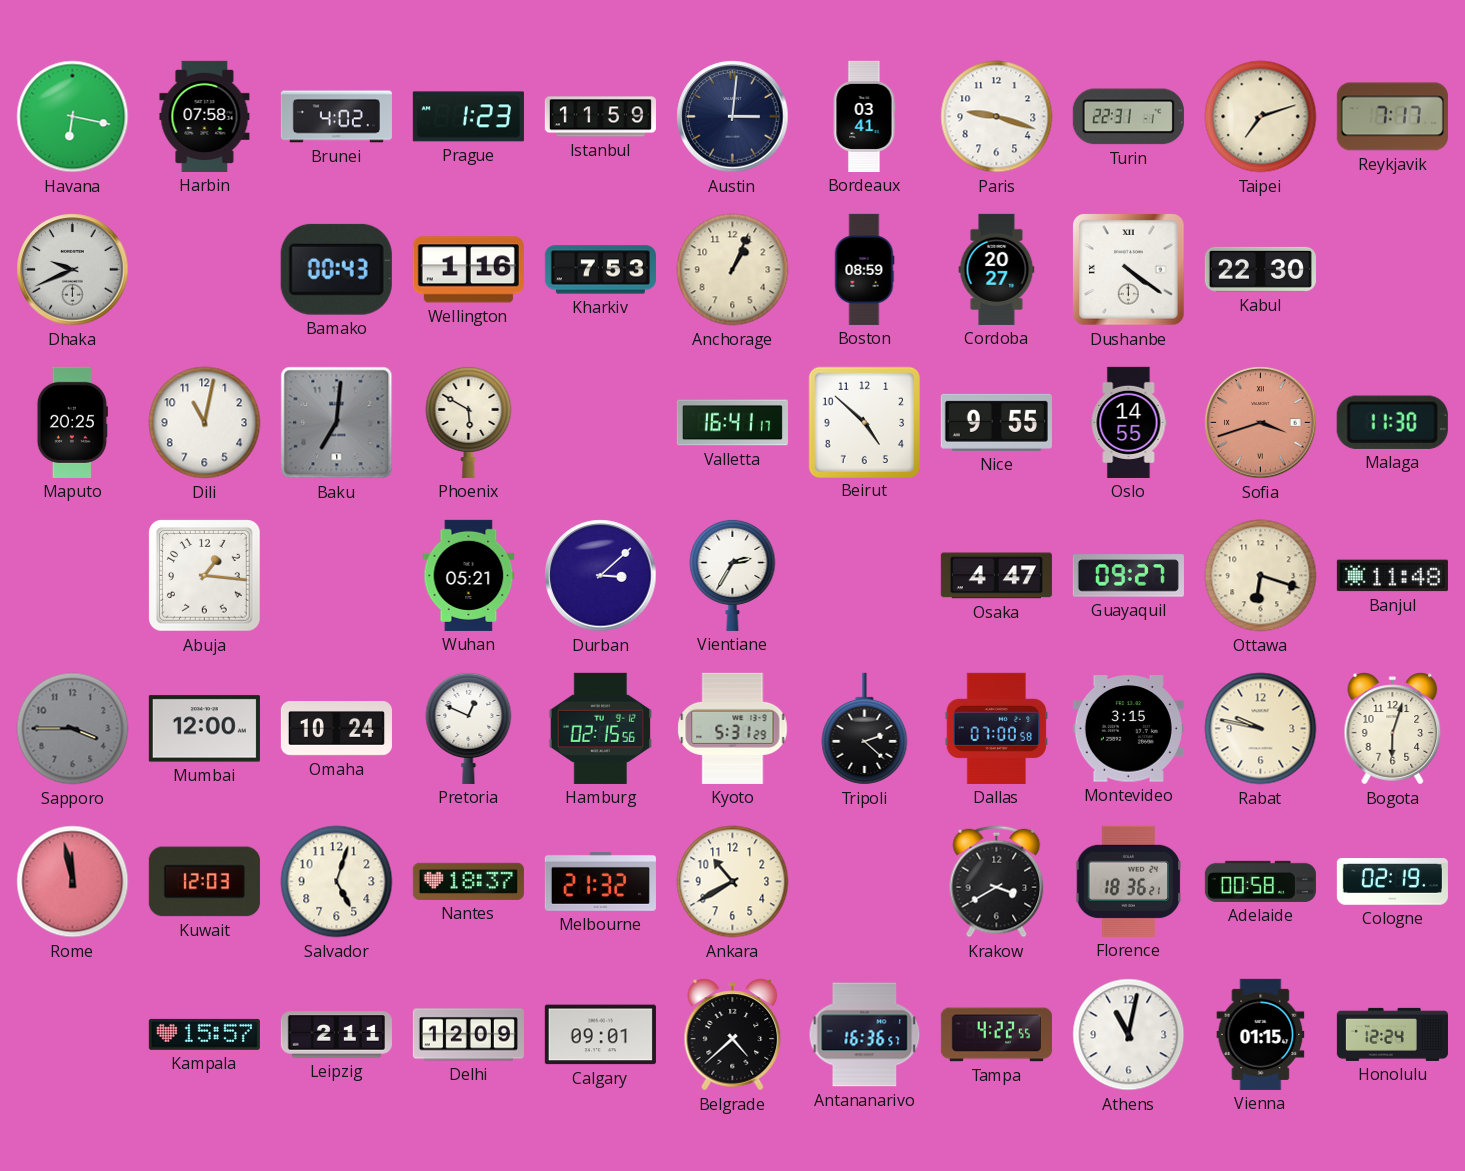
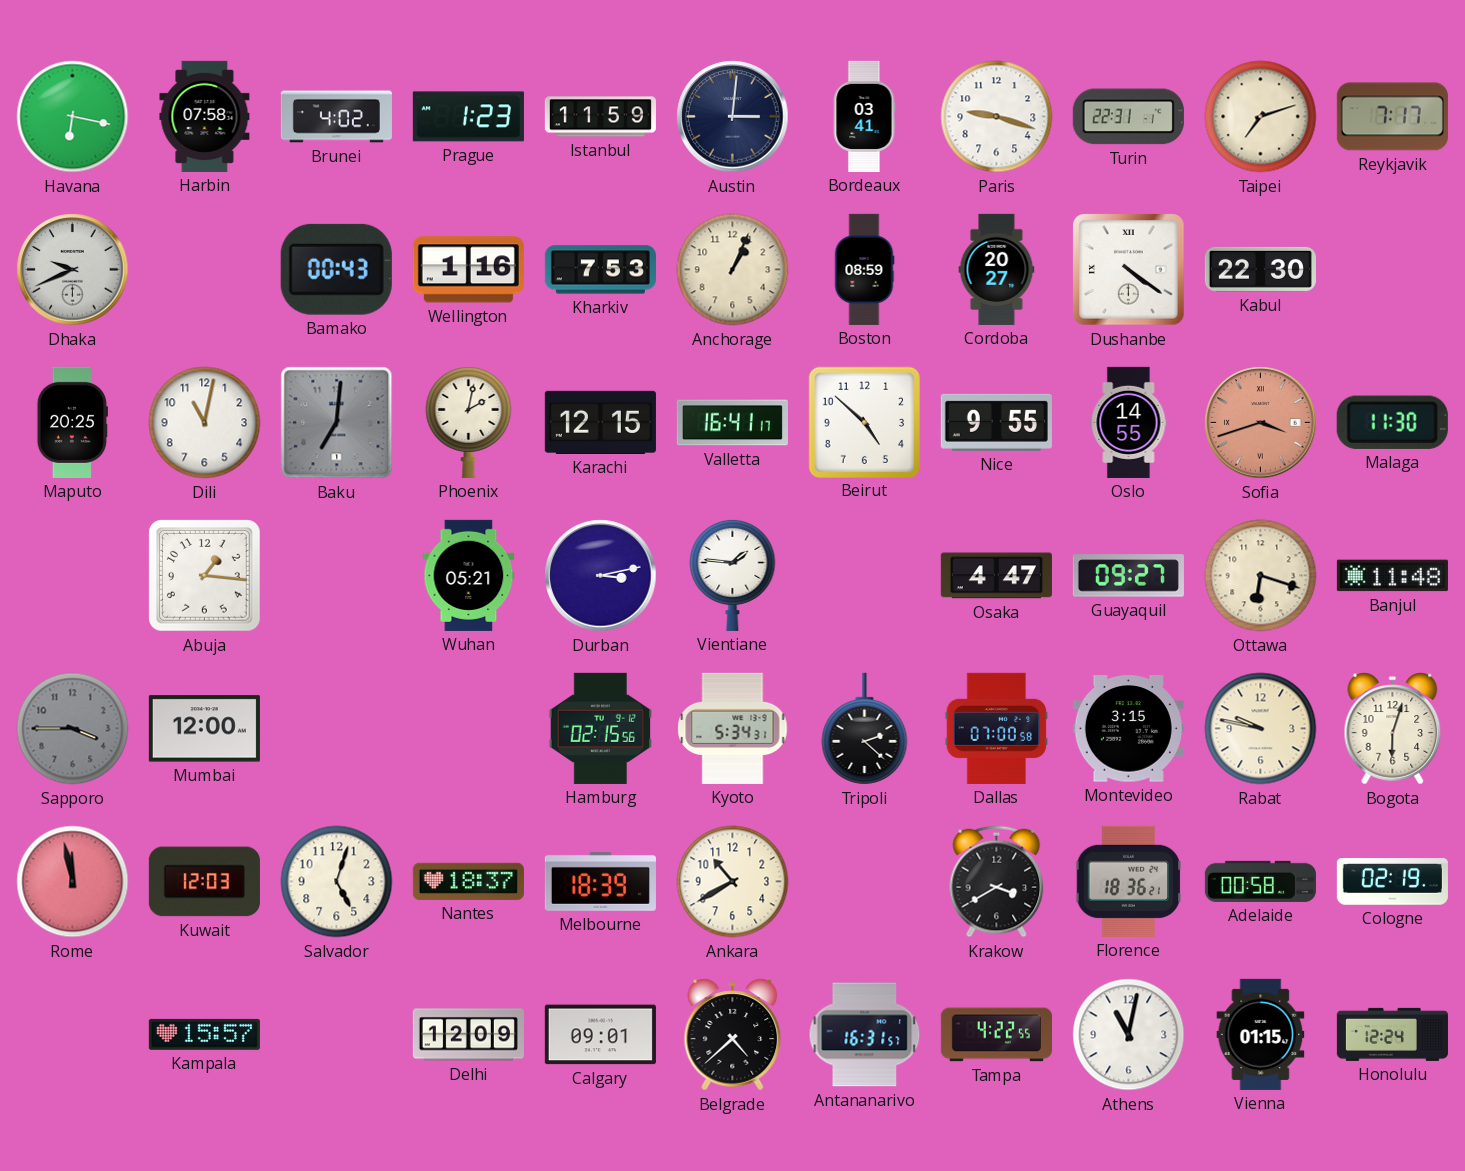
Phoenix: 5:50 -> 2:02
Karachi: none -> 12:15
Durban: 3:08 -> 3:13
Vientiane: 2:35 -> 1:46
Omaha: 10:24 -> none
Pretoria: 12:49 -> none
Kyoto: 5:31 -> 5:34
Melbourne: 21:32 -> 18:39
Leipzig: 2:11 -> none
Antananarivo: 16:36 -> 16:31
